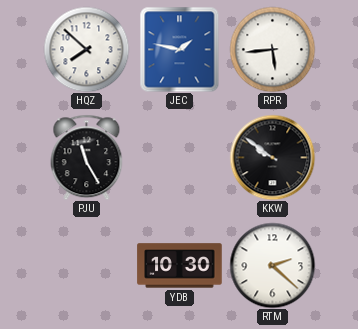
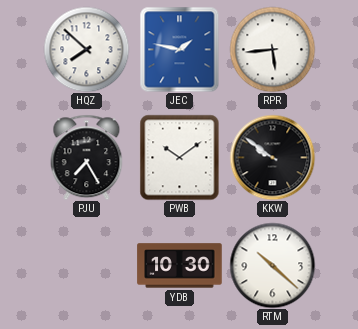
PJU: 11:25 -> 7:25
PWB: none -> 10:09
RTM: 2:22 -> 10:22
